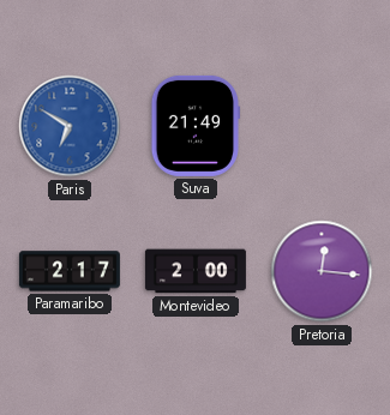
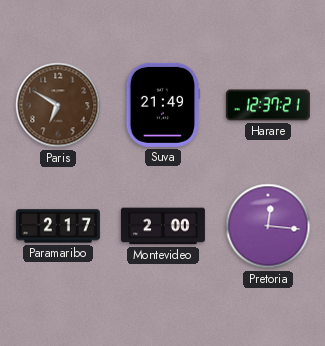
Paris dial: blue -> brown
Harare: none -> 12:37
